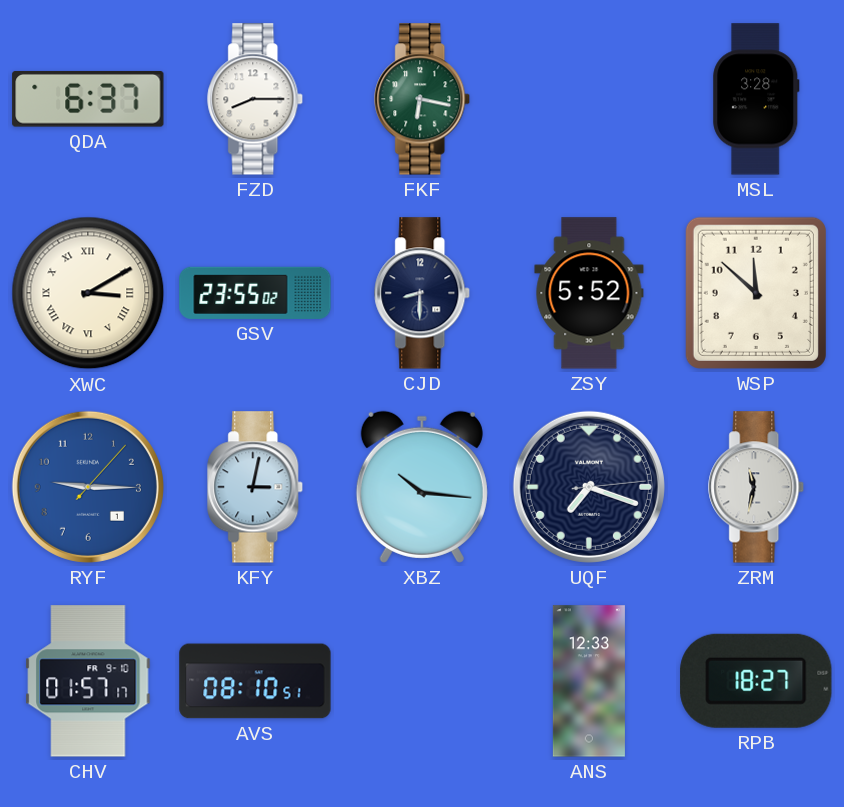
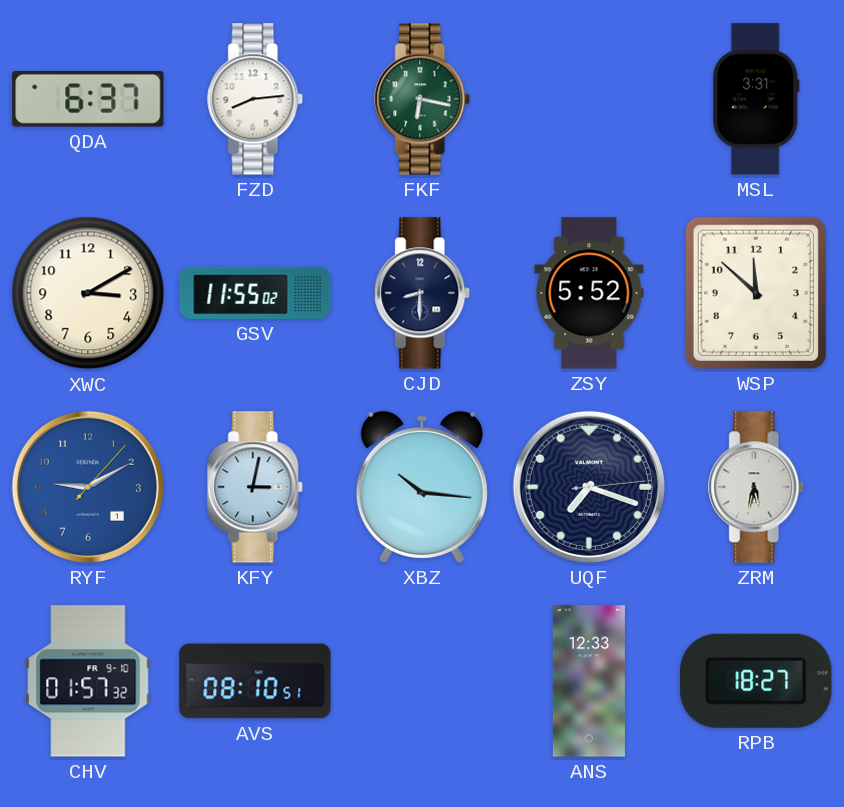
FZD: 8:15 -> 8:14
MSL: 3:28 -> 3:31
XWC numerals: Roman -> Arabic
GSV: 23:55 -> 11:55
RYF: 9:15 -> 9:10
ZRM: 11:32 -> 5:32
CHV: 01:57:17 -> 01:57:32
